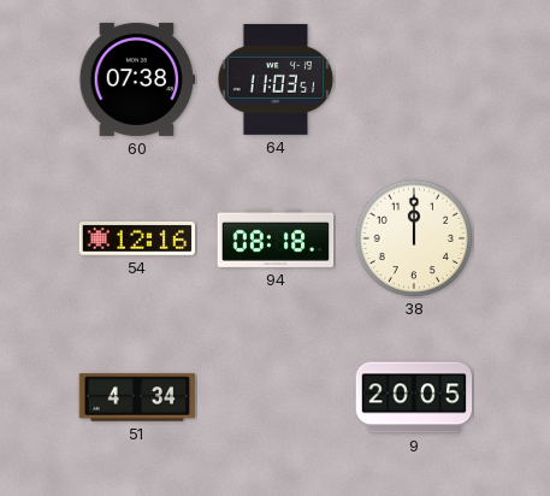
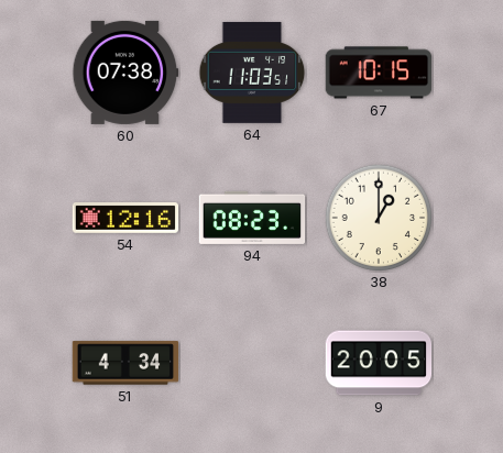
67: none -> 10:15
94: 08:18 -> 08:23
38: 12:00 -> 1:00
